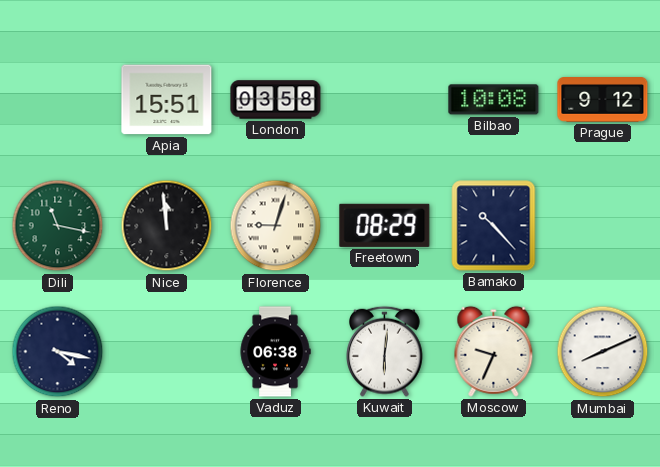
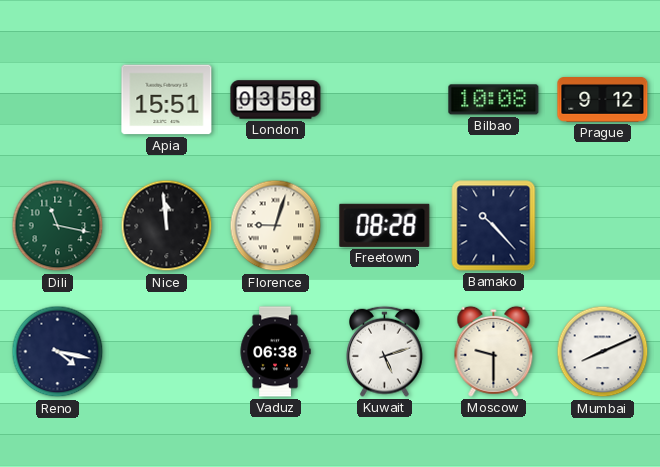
Freetown: 08:29 -> 08:28
Kuwait: 6:01 -> 5:12
Moscow: 9:34 -> 9:30
